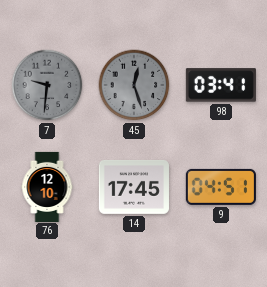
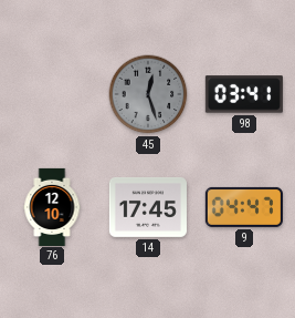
7: 9:31 -> none
9: 04:51 -> 04:47
